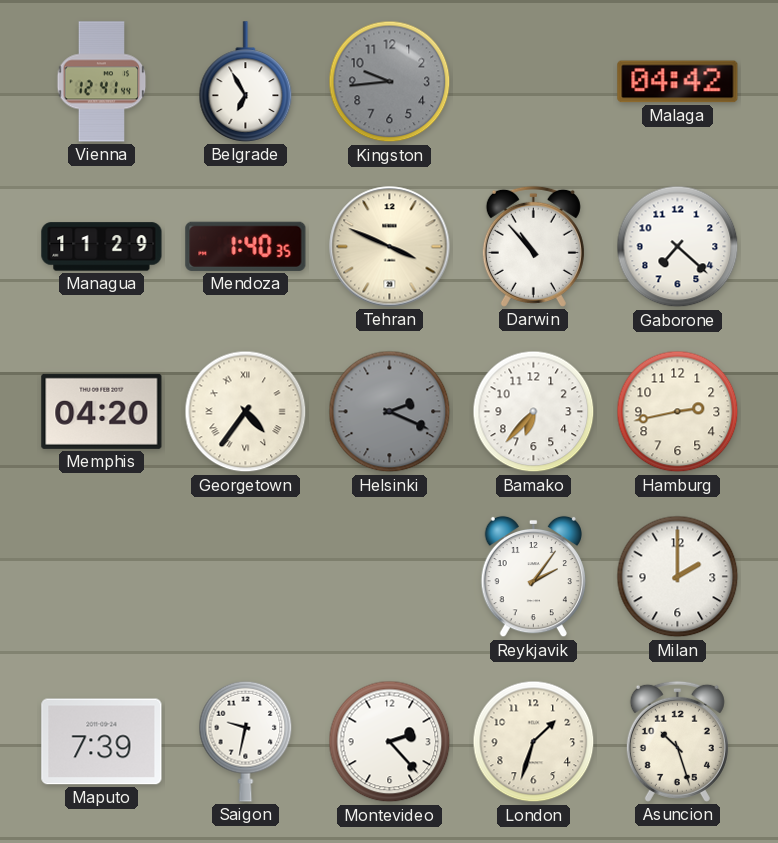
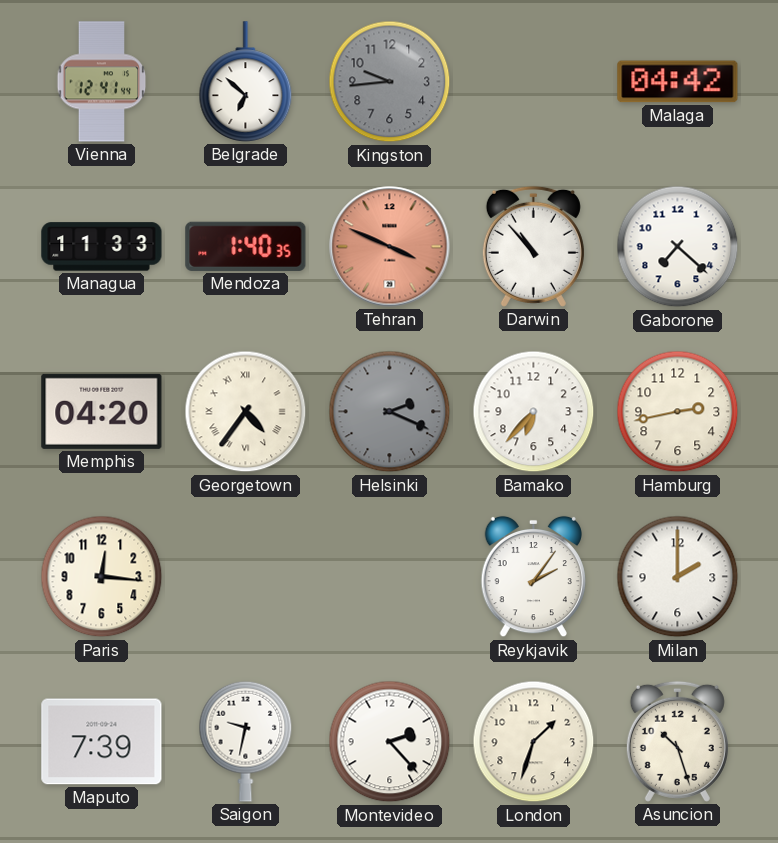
Belgrade: 6:55 -> 6:52
Managua: 11:29 -> 11:33
Tehran dial: cream -> salmon
Paris: none -> 12:16
